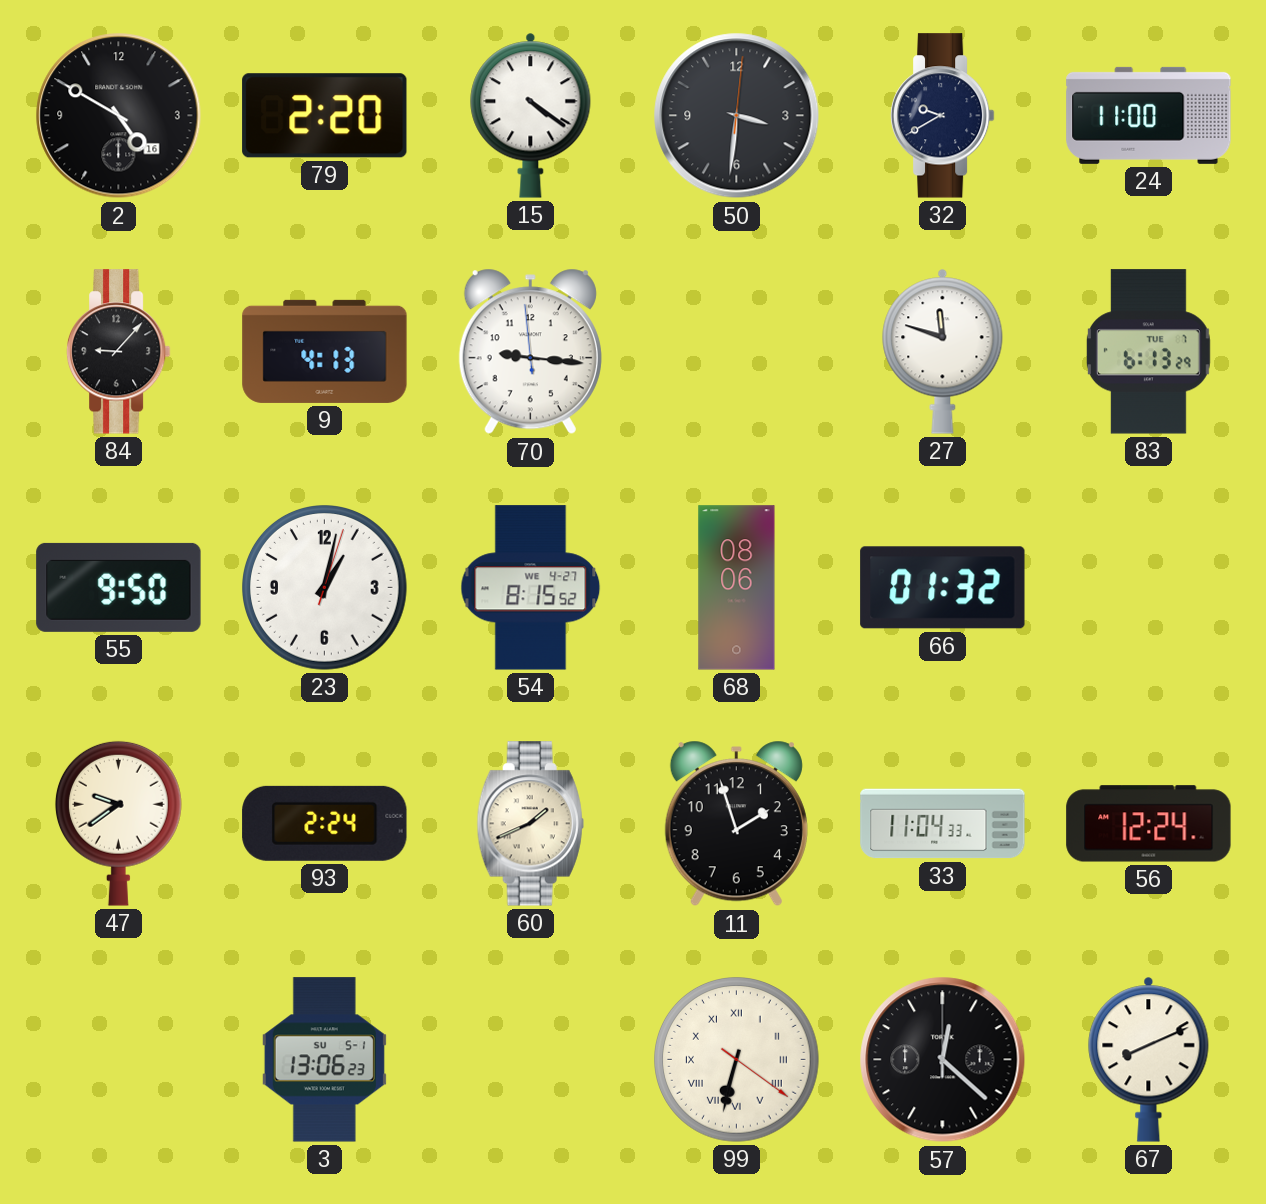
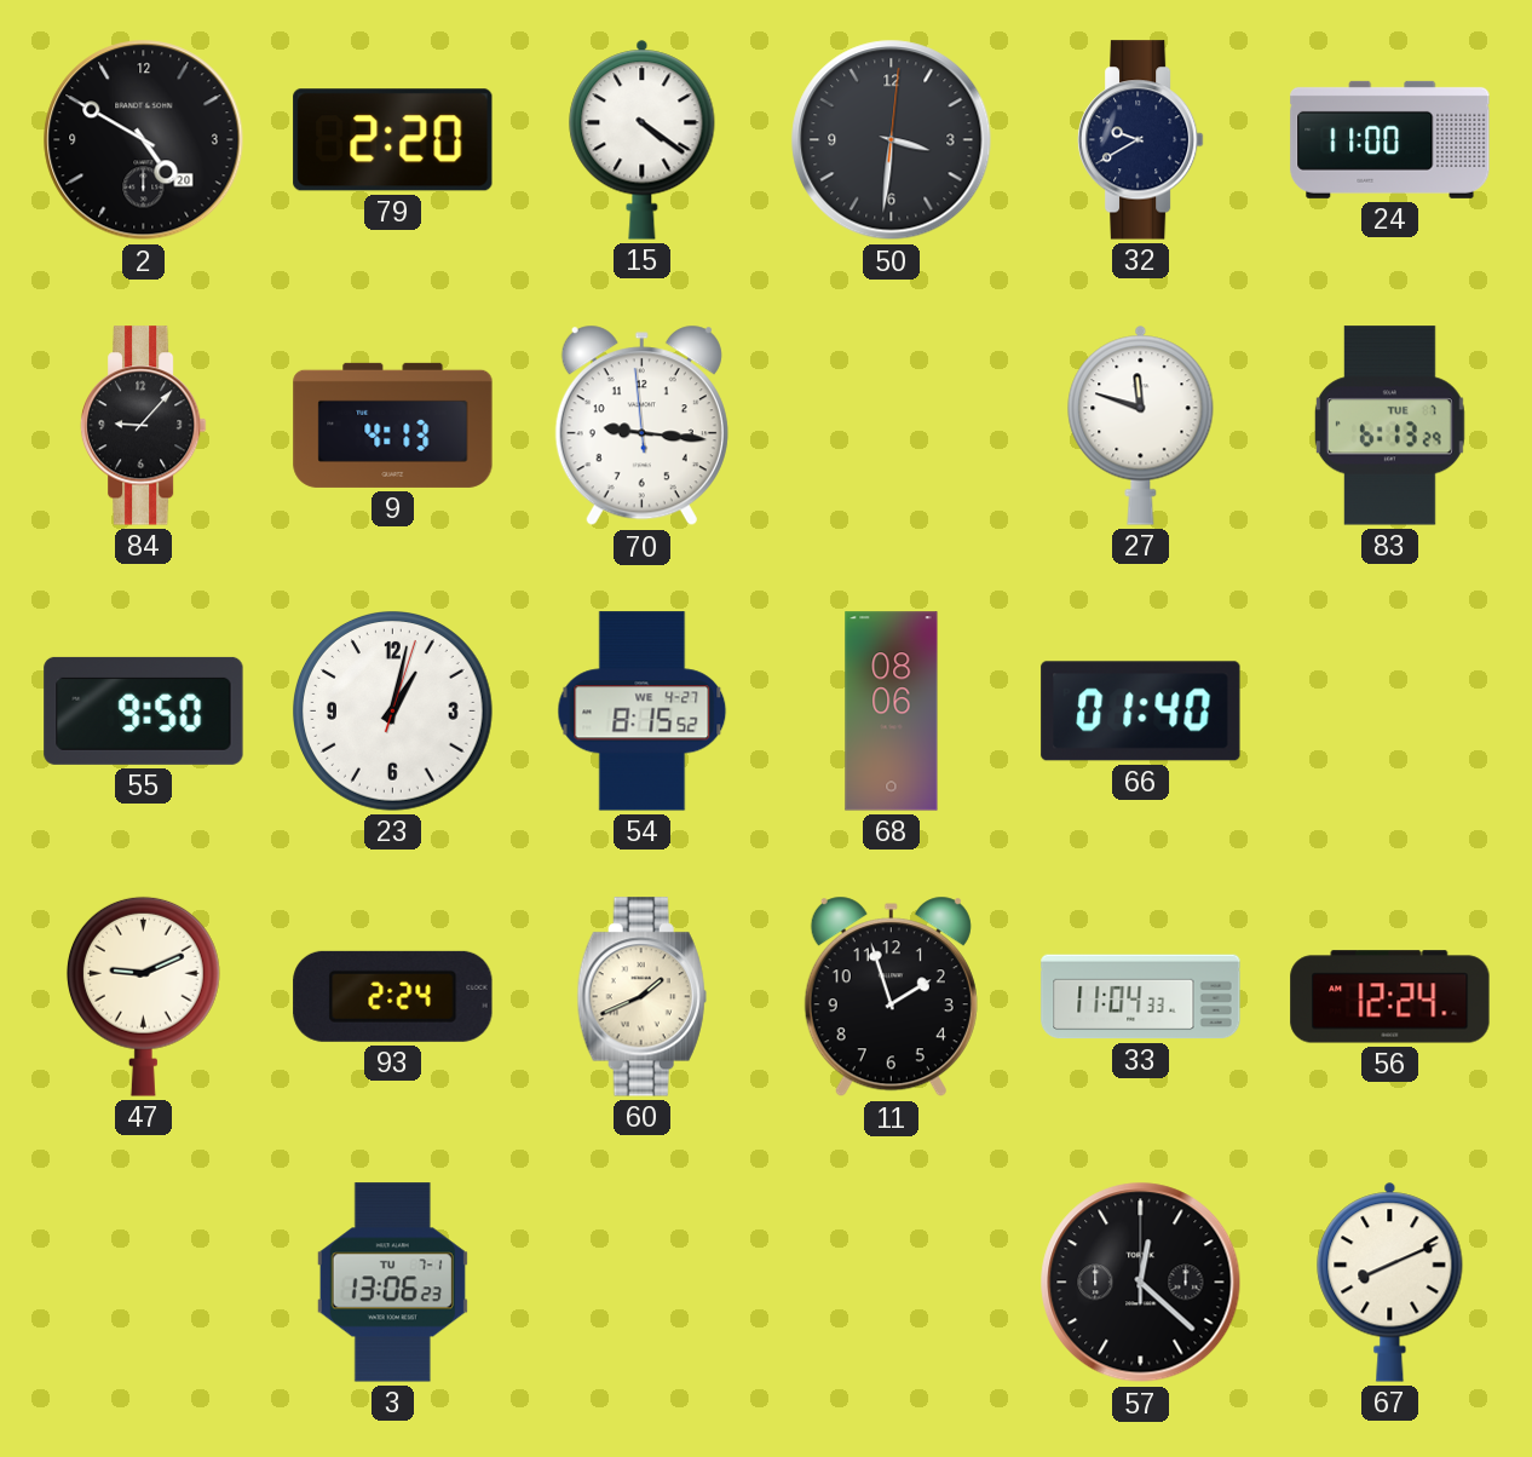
2 date: 16 -> 20
66: 01:32 -> 01:40
47: 9:39 -> 9:11
3 date: SU 5-1 -> TU 7-1
99: 6:32 -> none
